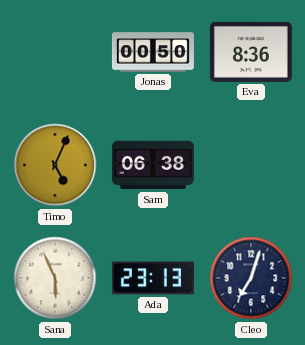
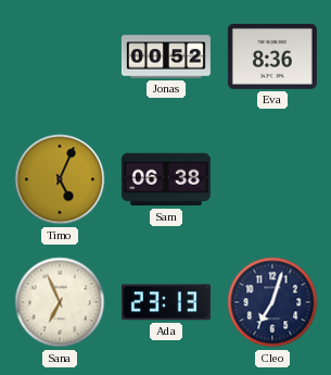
Jonas: 00:50 -> 00:52
Sana: 5:56 -> 6:56
